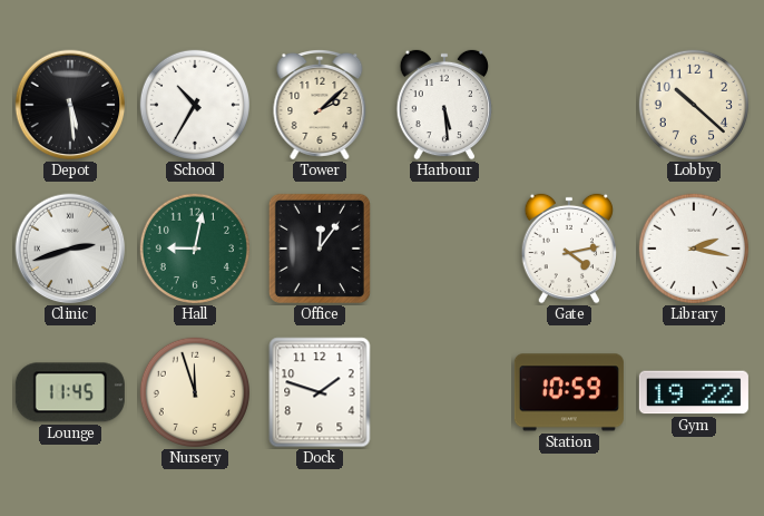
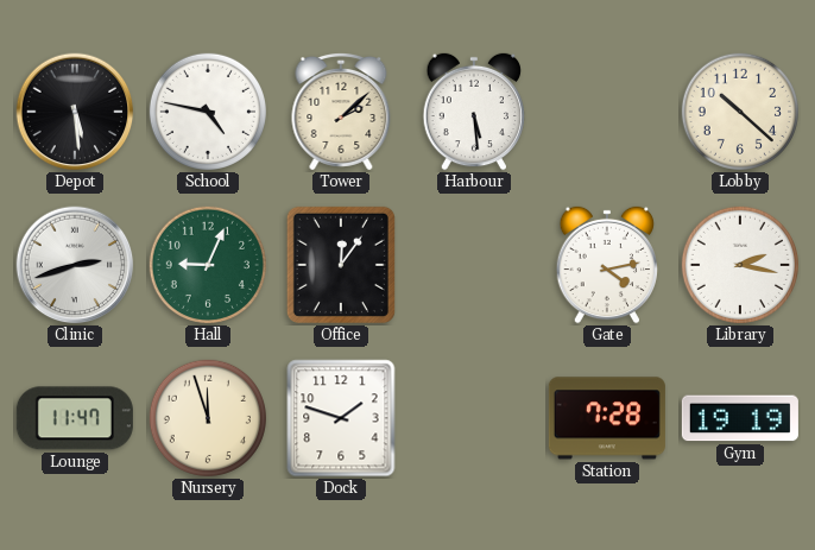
School: 10:35 -> 4:47
Hall: 9:02 -> 9:04
Lounge: 11:45 -> 11:47
Station: 10:59 -> 7:28
Gym: 19:22 -> 19:19
